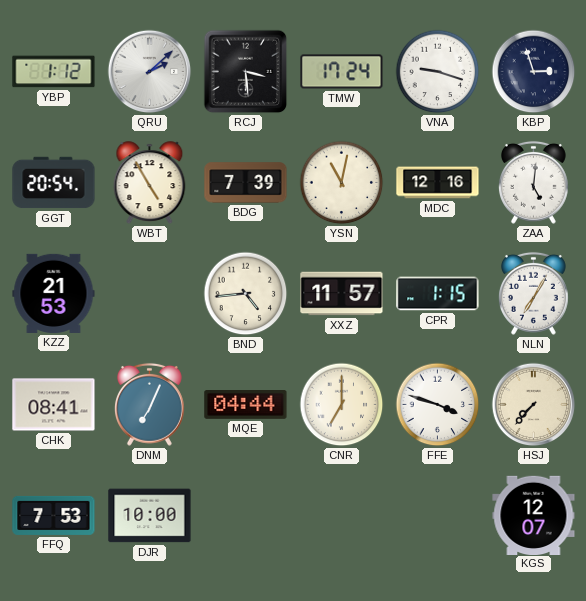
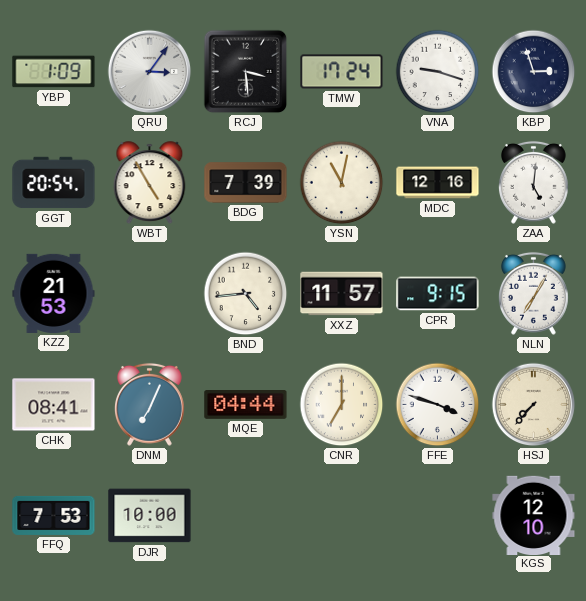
YBP: 1:12 -> 1:09
QRU: 2:08 -> 3:06
CPR: 1:15 -> 9:15
KGS: 12:07 -> 12:10
